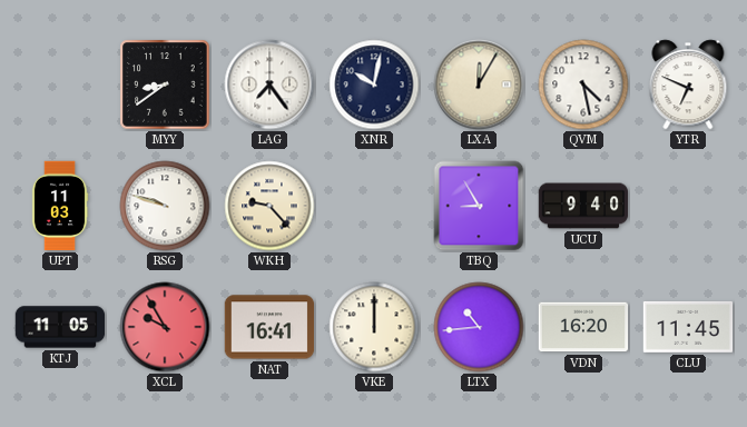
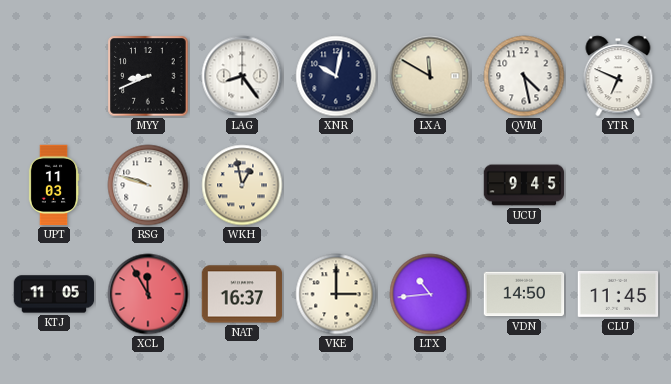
MYY: 8:39 -> 8:41
LAG: 7:24 -> 8:24
LXA: 12:05 -> 11:50
WKH: 9:23 -> 12:58
TBQ: 8:55 -> none
UCU: 9:40 -> 9:45
XCL: 9:55 -> 11:55
NAT: 16:41 -> 16:37
VKE: 12:00 -> 3:00
VDN: 16:20 -> 14:50
